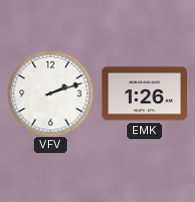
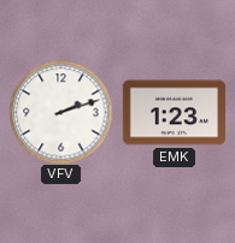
EMK: 1:26 -> 1:23
